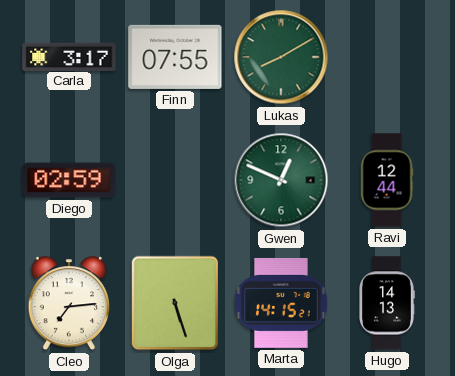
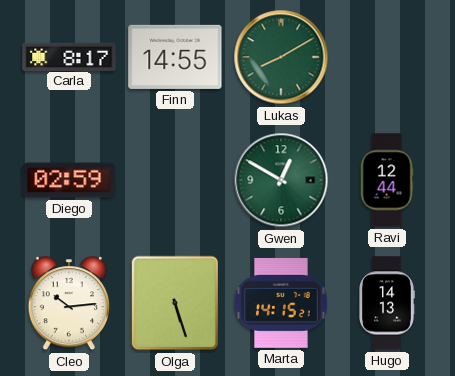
Carla: 3:17 -> 8:17
Finn: 07:55 -> 14:55
Gwen: 12:49 -> 12:50
Cleo: 7:14 -> 10:14
